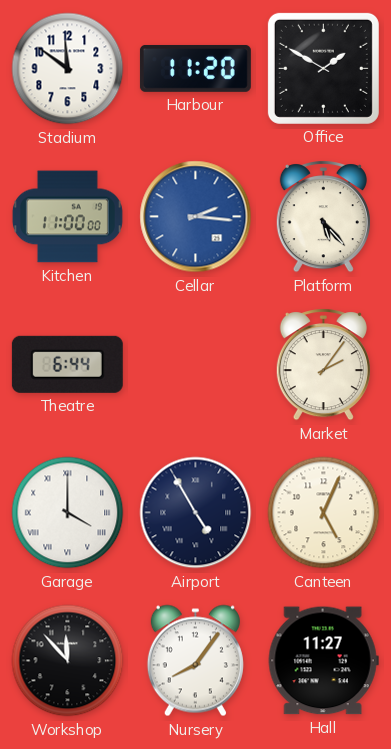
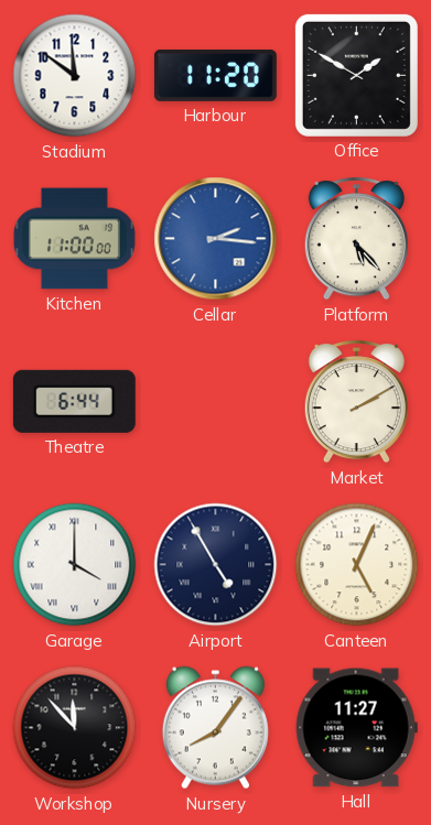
Market: 2:06 -> 2:10
